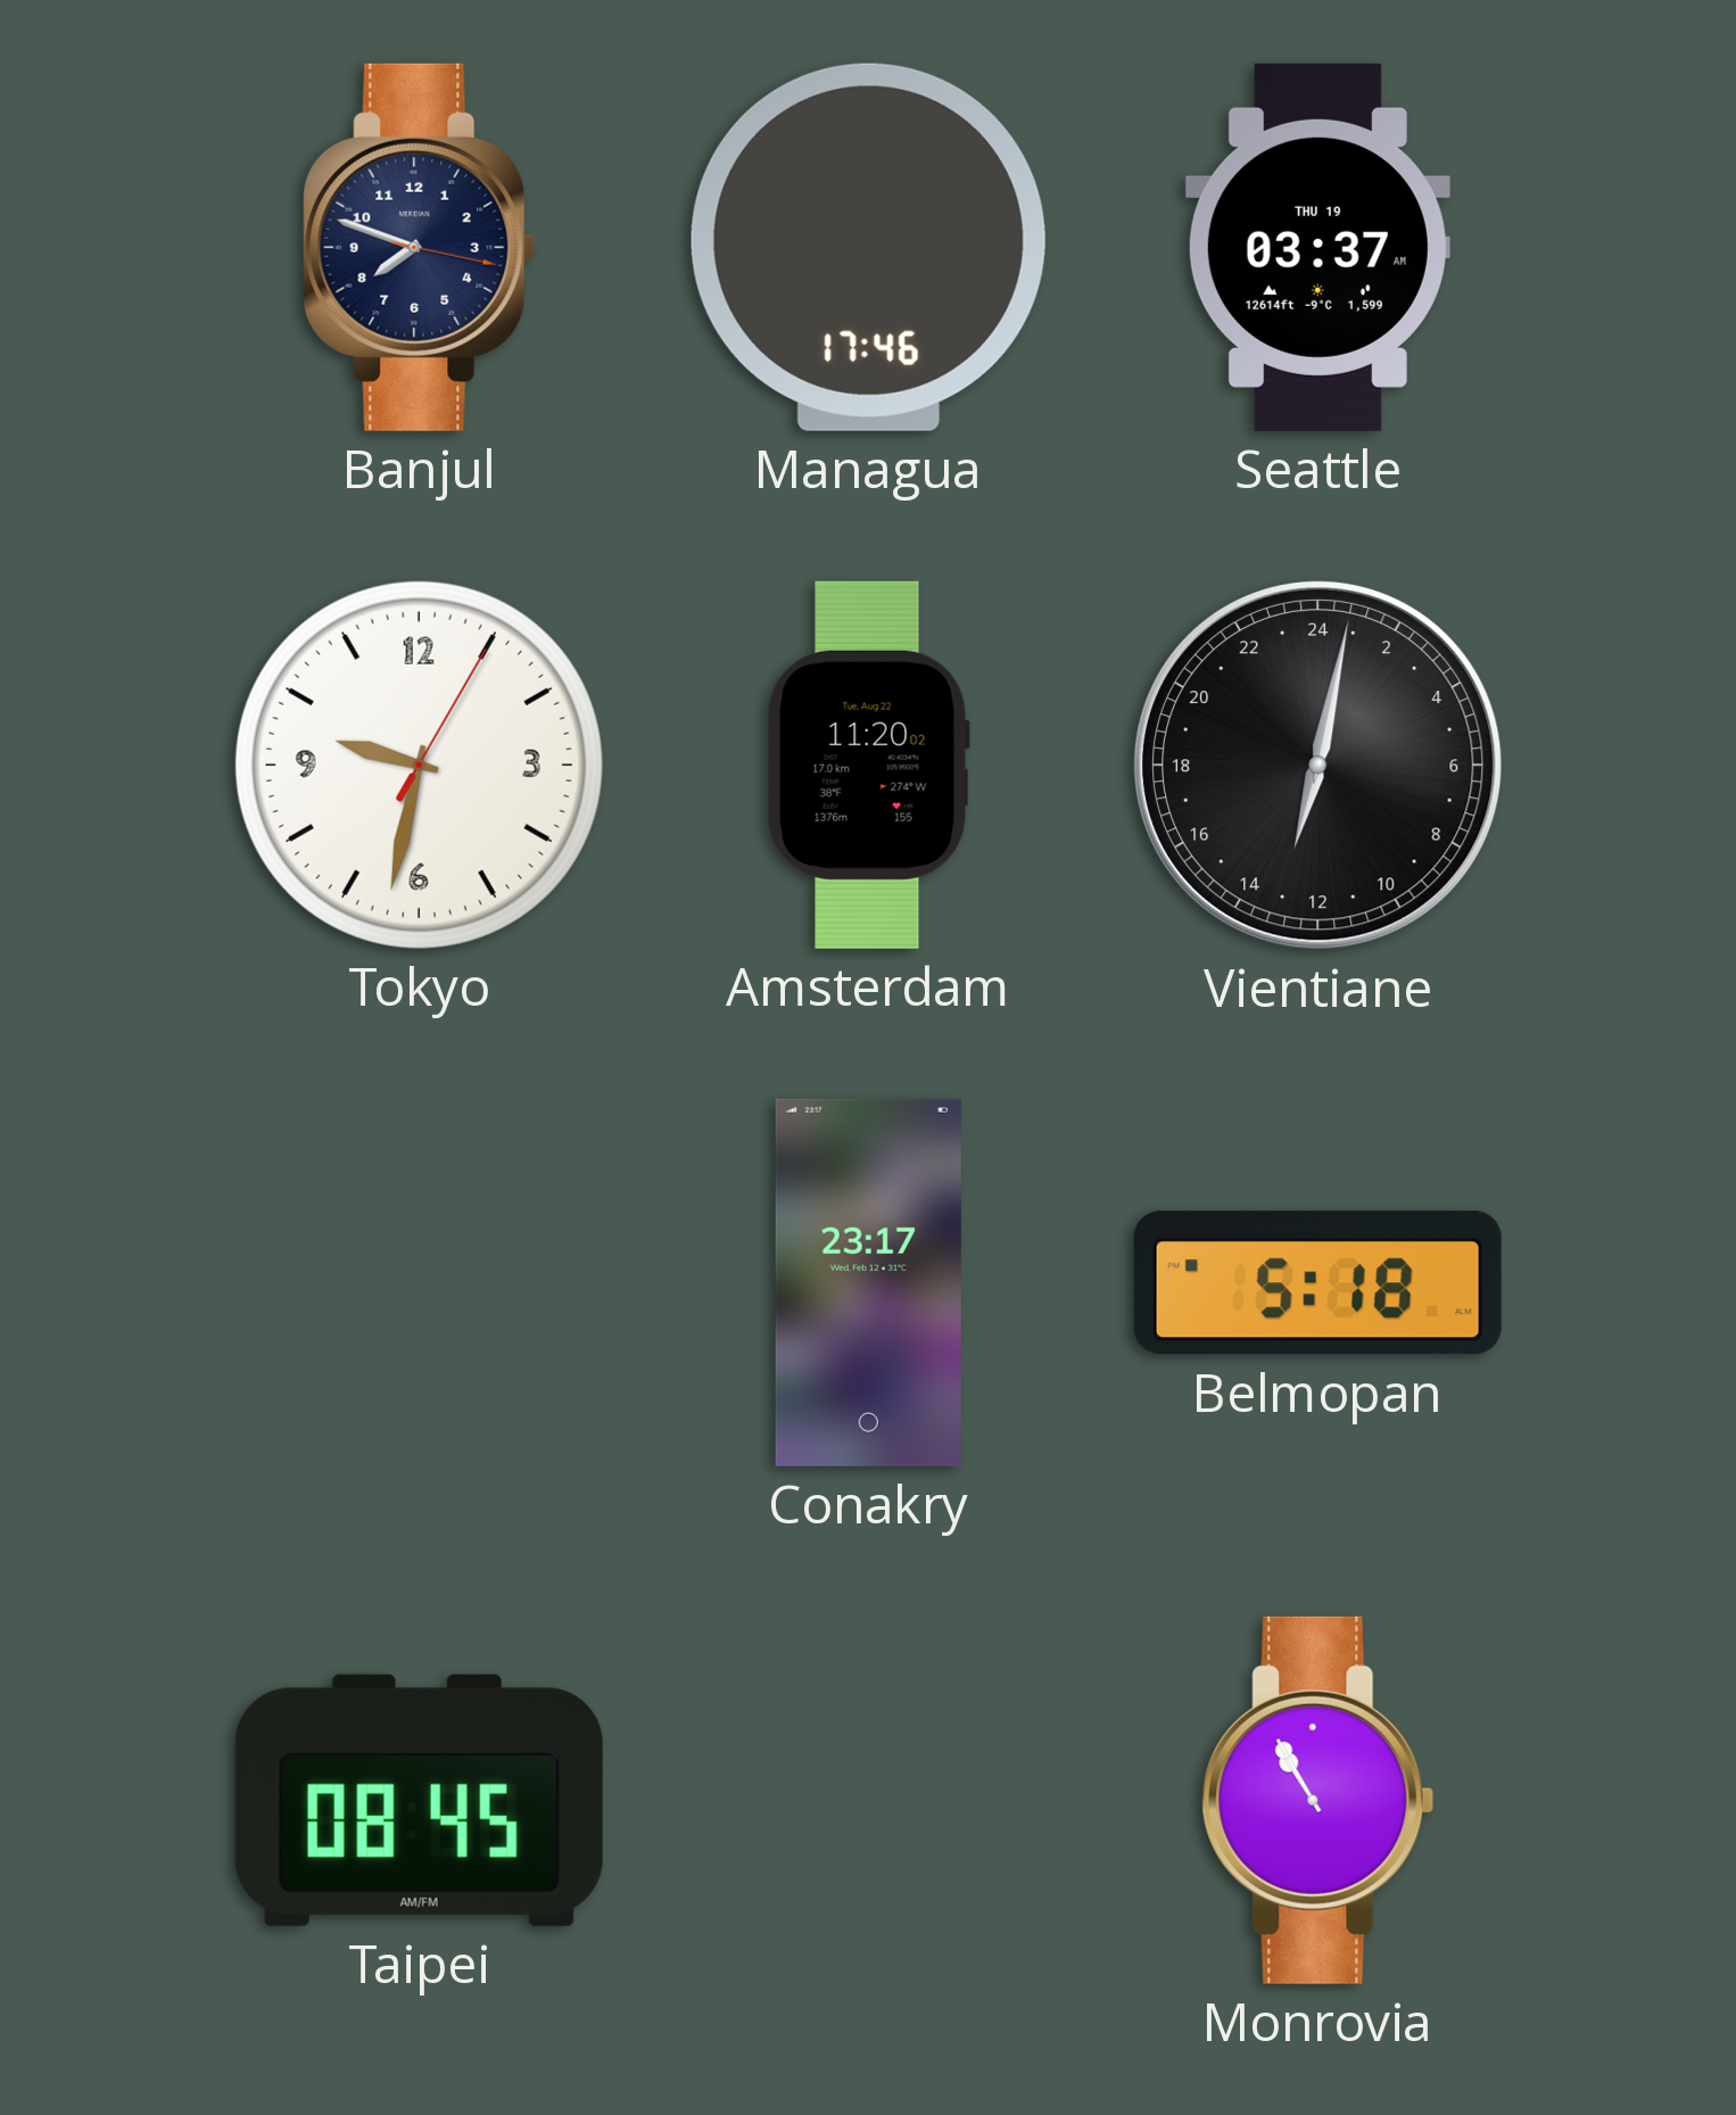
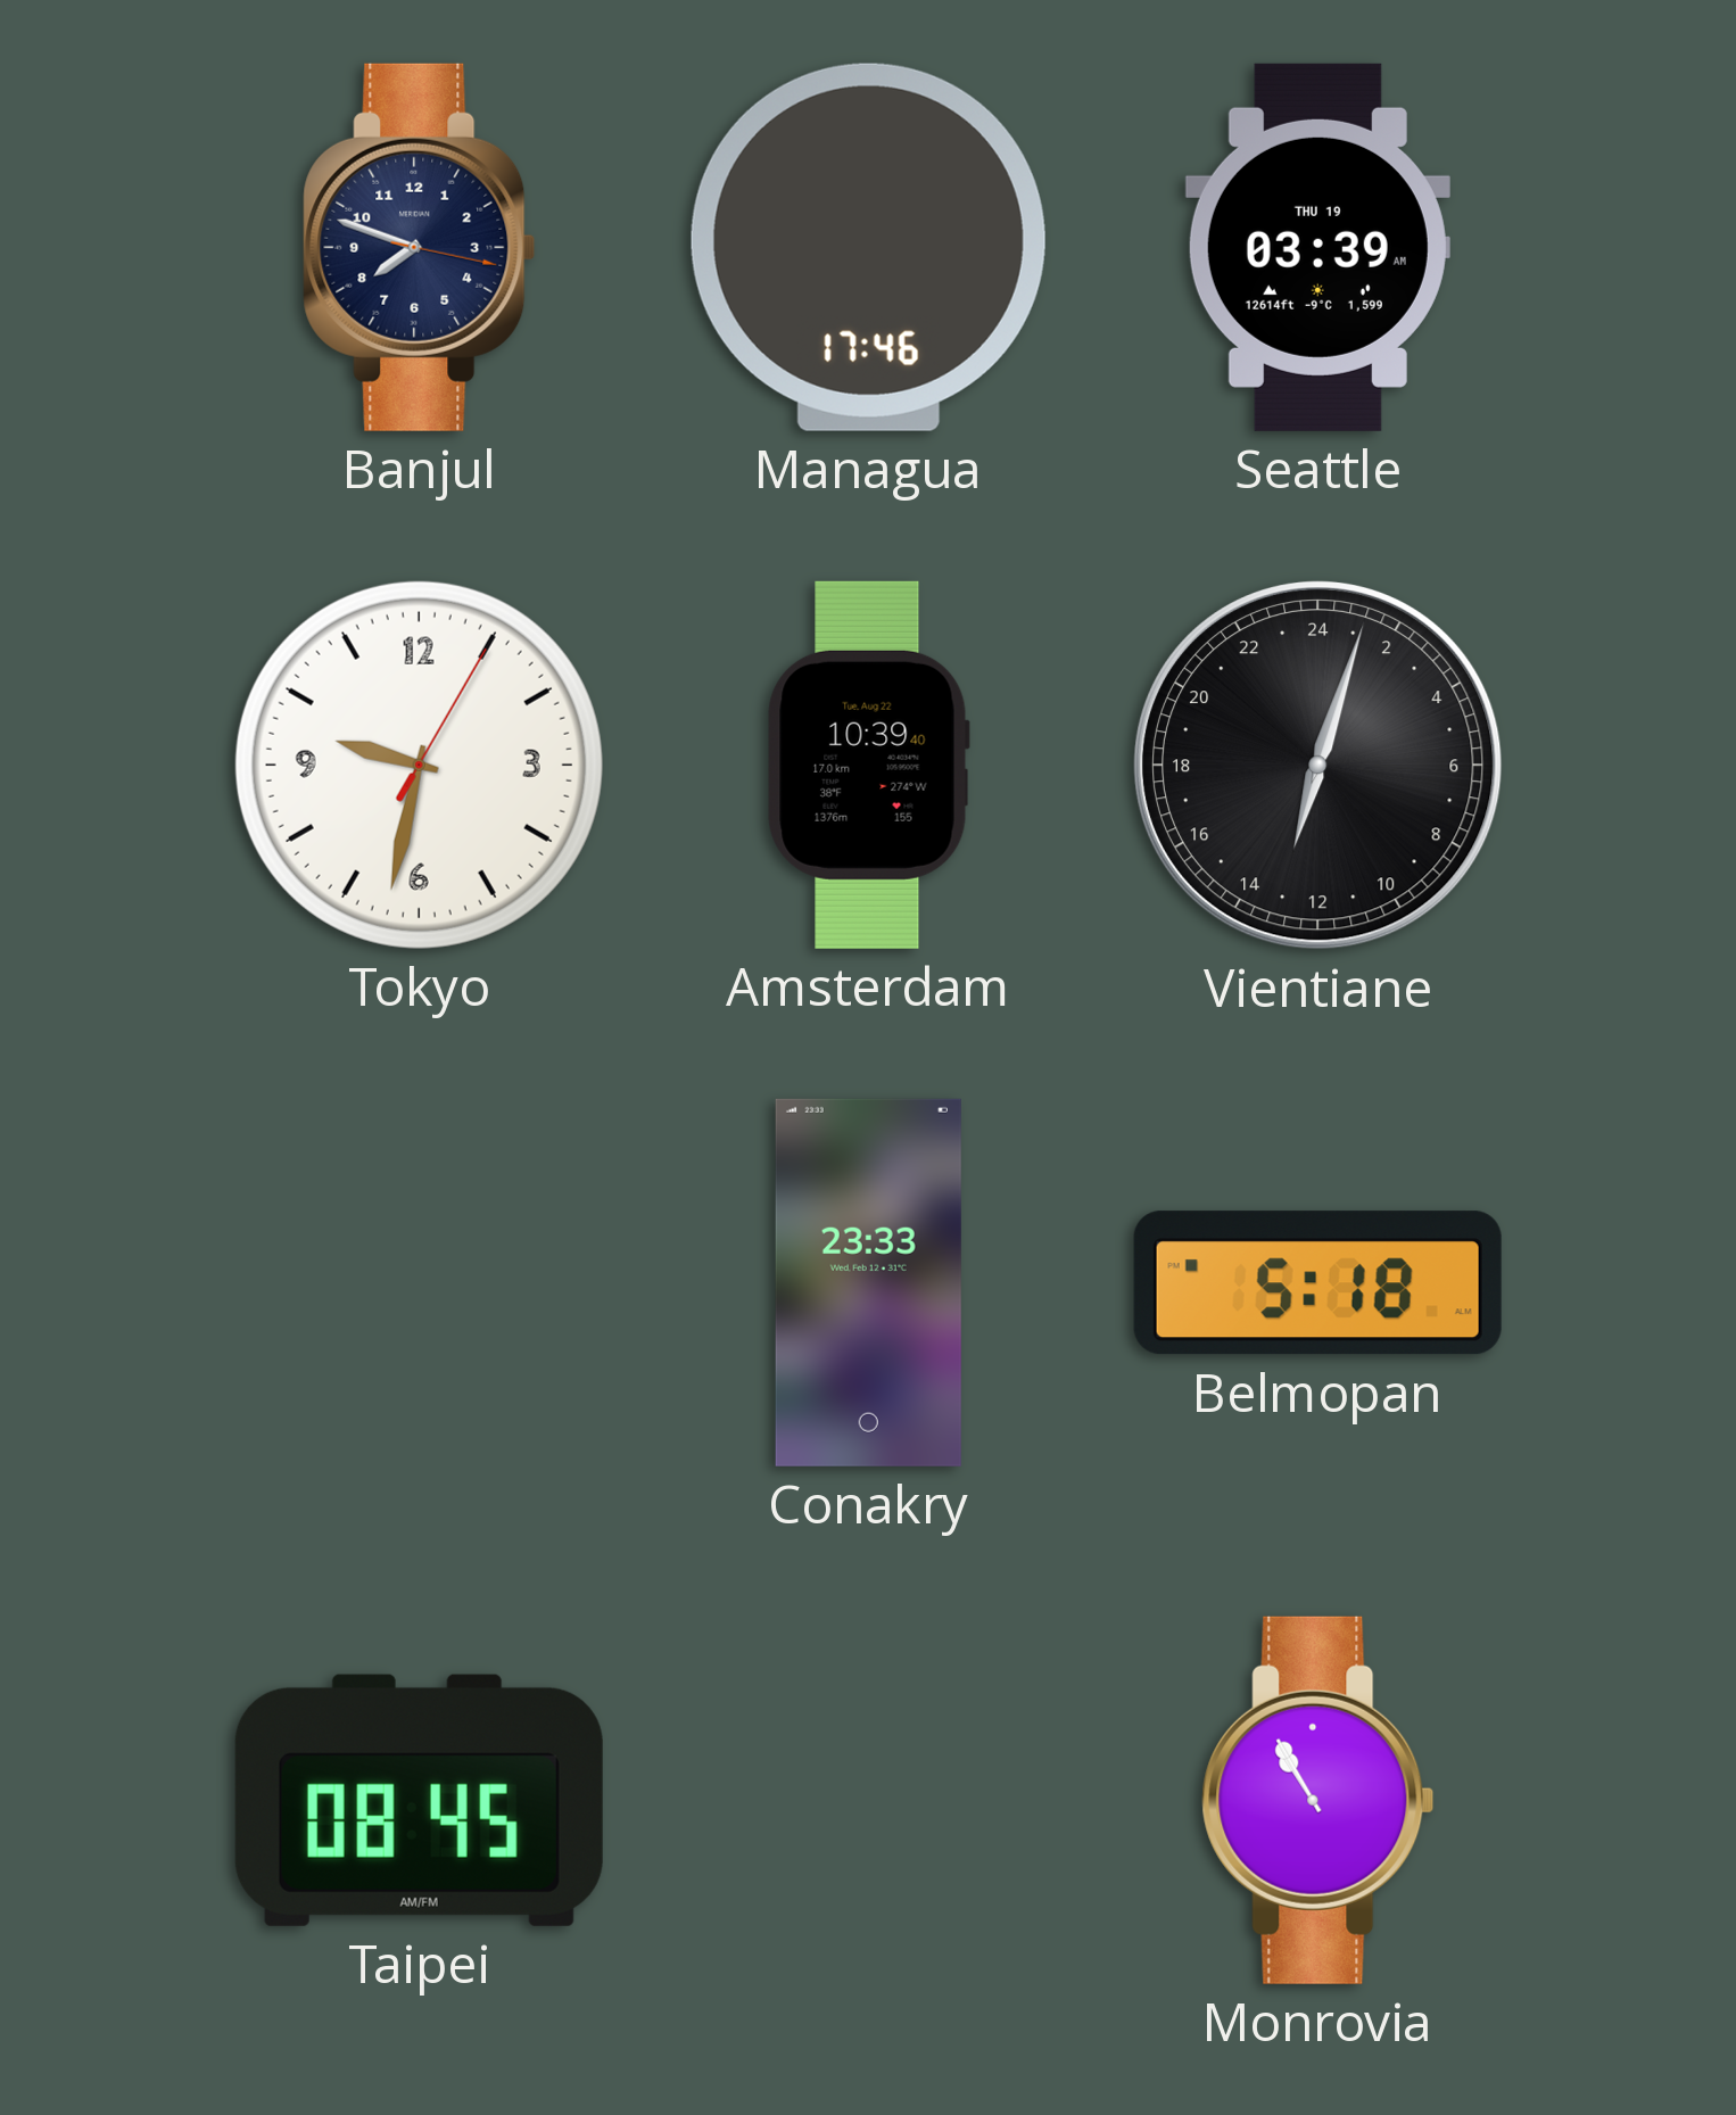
Seattle: 03:37 -> 03:39
Amsterdam: 11:20 -> 10:39
Vientiane: 13:02 -> 13:03
Conakry: 23:17 -> 23:33
